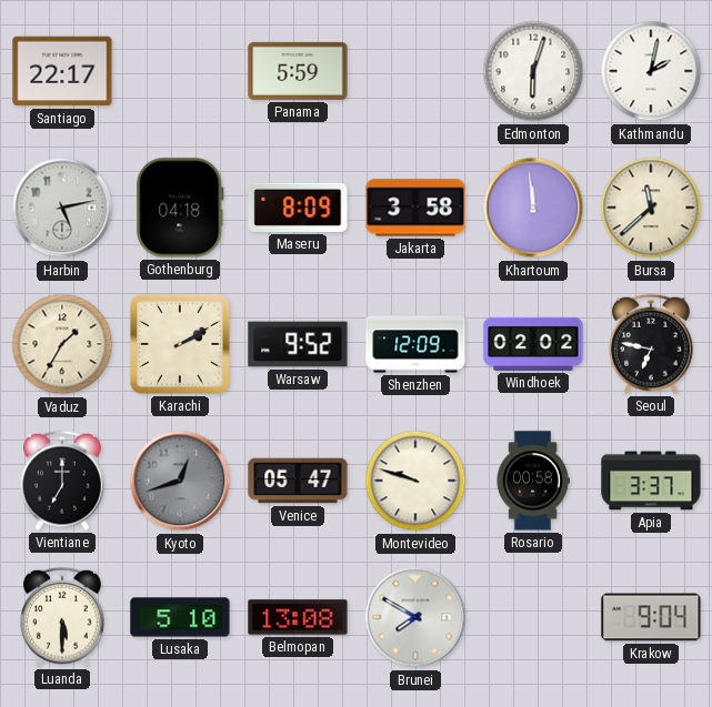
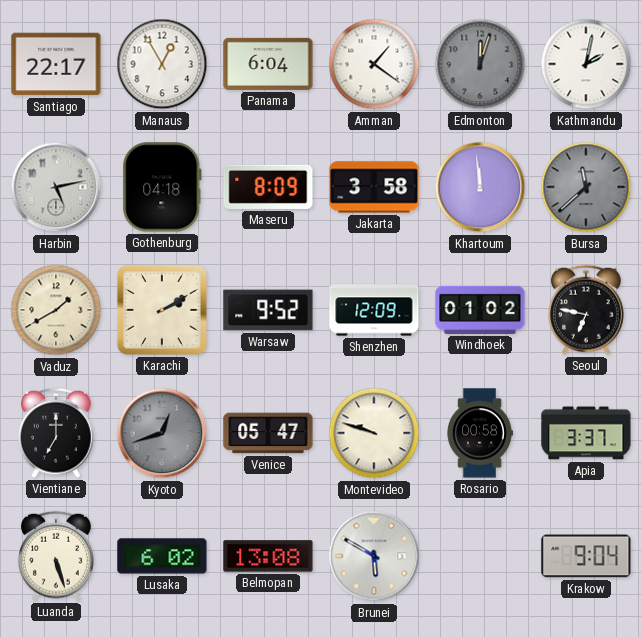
Manaus: none -> 12:55
Panama: 5:59 -> 6:04
Amman: none -> 1:21
Edmonton: 6:03 -> 12:03
Edmonton dial: white -> grey
Bursa dial: cream -> grey
Vaduz: 1:35 -> 1:40
Windhoek: 02:02 -> 01:02
Luanda: 5:30 -> 5:27
Lusaka: 5:10 -> 6:02
Brunei: 7:50 -> 5:50
